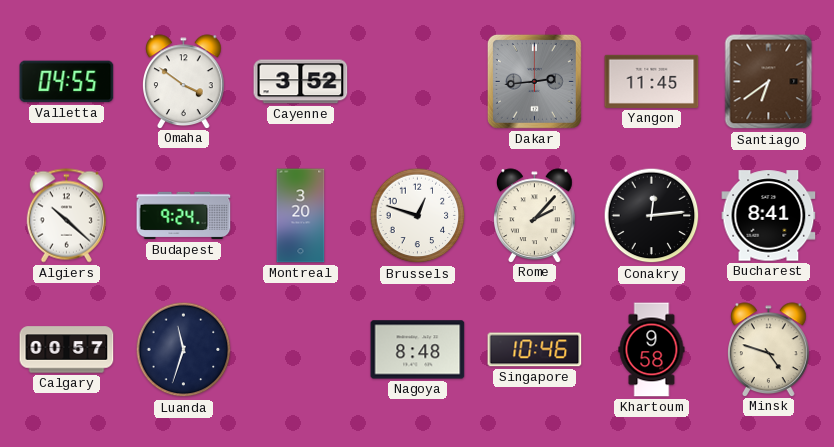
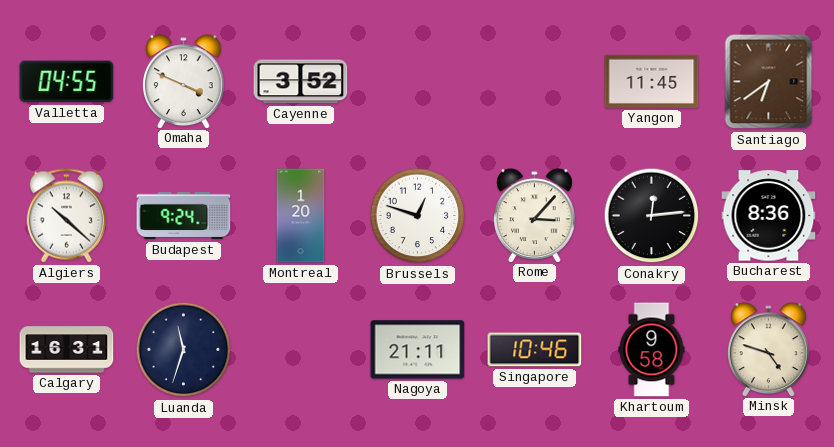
Omaha: 3:51 -> 3:49
Dakar: 2:44 -> none
Montreal: 3:20 -> 1:20
Rome: 2:07 -> 3:07
Bucharest: 8:41 -> 8:36
Calgary: 00:57 -> 16:31
Nagoya: 8:48 -> 21:11
